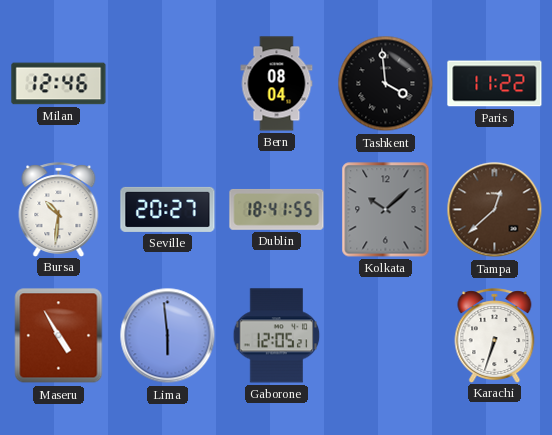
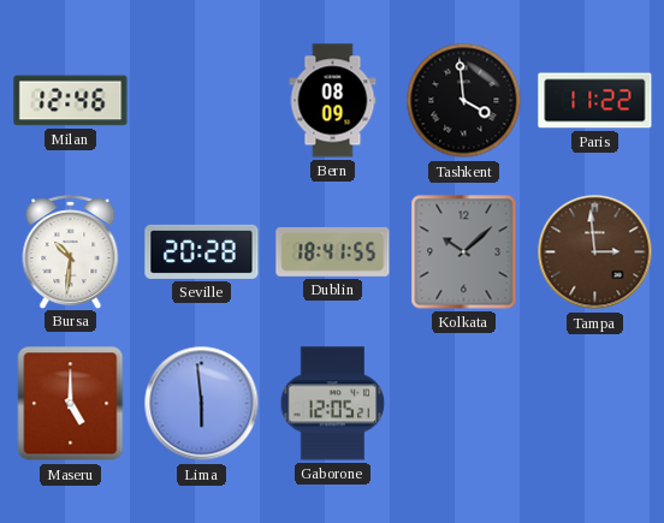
Bern: 08:04 -> 08:09
Seville: 20:27 -> 20:28
Tampa: 12:38 -> 2:59
Maseru: 4:55 -> 5:00
Karachi: 6:33 -> none
